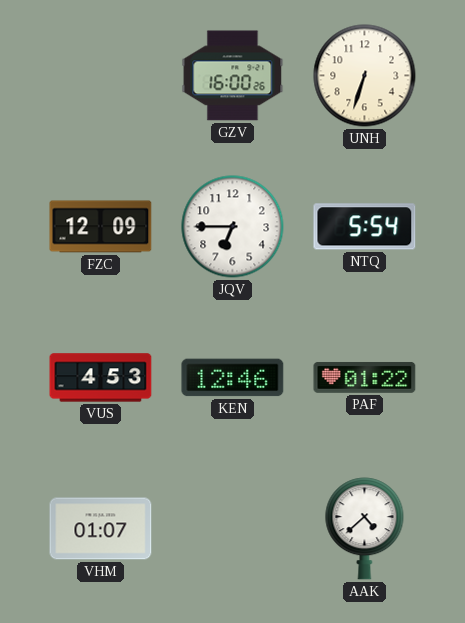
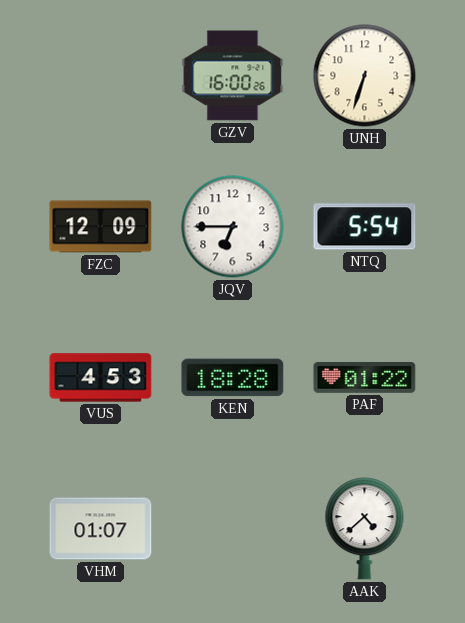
KEN: 12:46 -> 18:28
